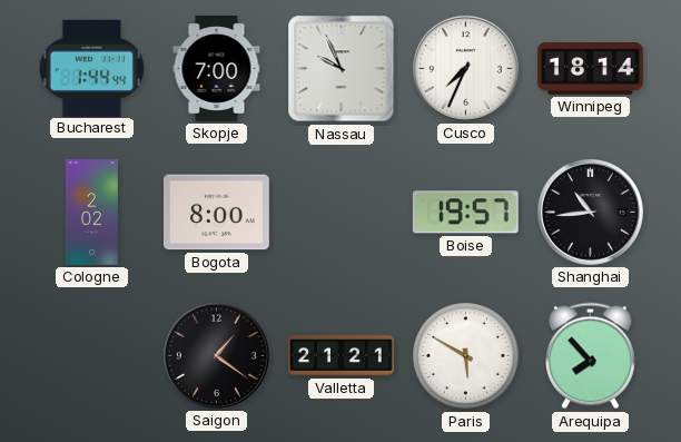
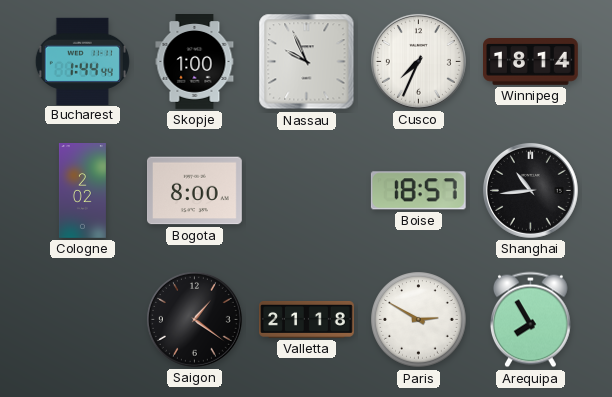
Skopje: 7:00 -> 1:00
Boise: 19:57 -> 18:57
Valletta: 21:21 -> 21:18
Paris: 5:50 -> 2:50
Arequipa: 7:53 -> 7:55
